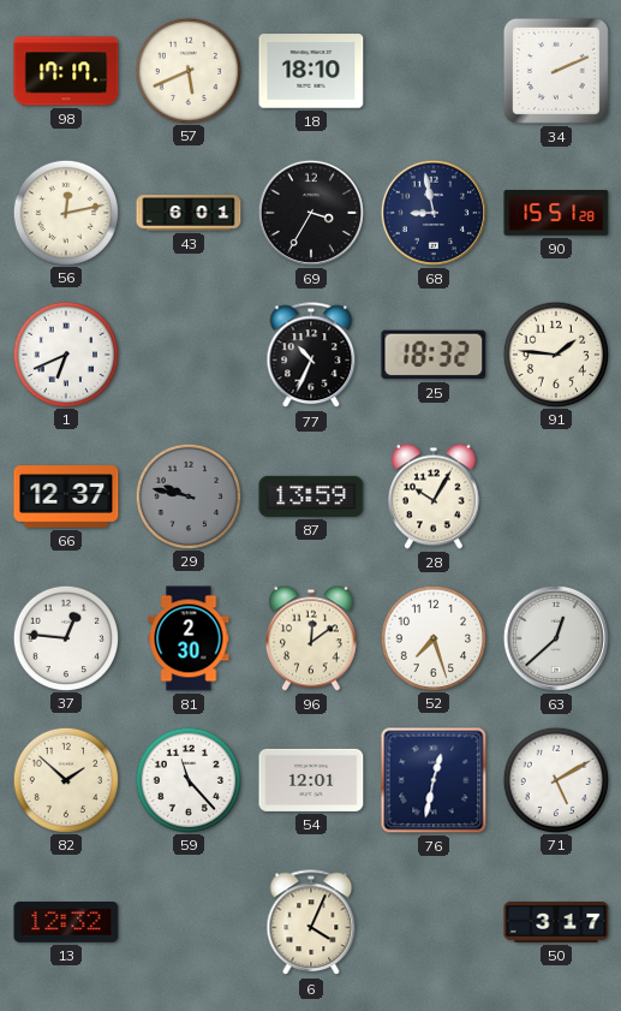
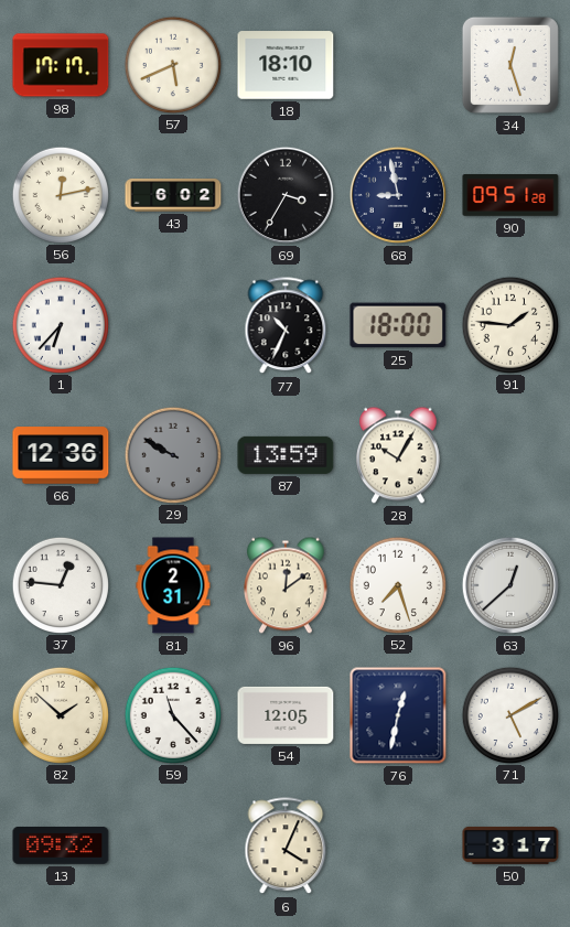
34: 2:11 -> 12:27
43: 6:01 -> 6:02
90: 15:51 -> 09:51
1: 6:41 -> 6:37
25: 18:32 -> 18:00
66: 12:37 -> 12:36
29: 9:47 -> 9:50
81: 2:30 -> 2:31
54: 12:01 -> 12:05
13: 12:32 -> 09:32
